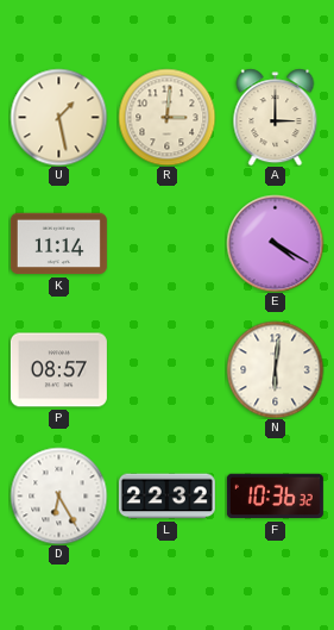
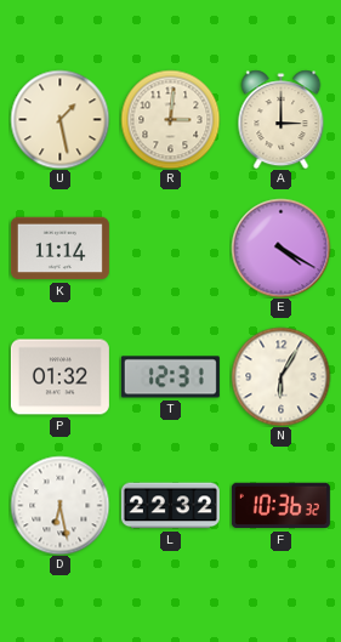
P: 08:57 -> 01:32
T: none -> 12:31
N: 6:01 -> 6:05
D: 6:25 -> 6:28
